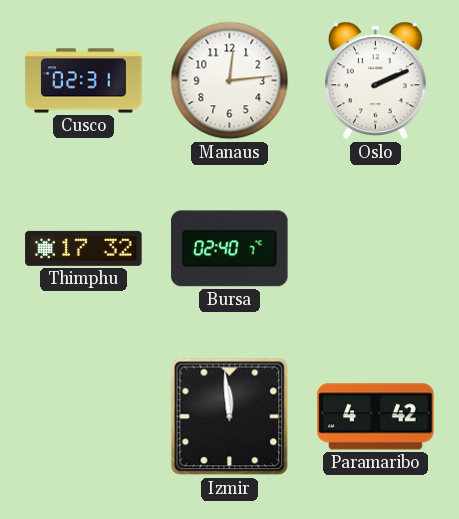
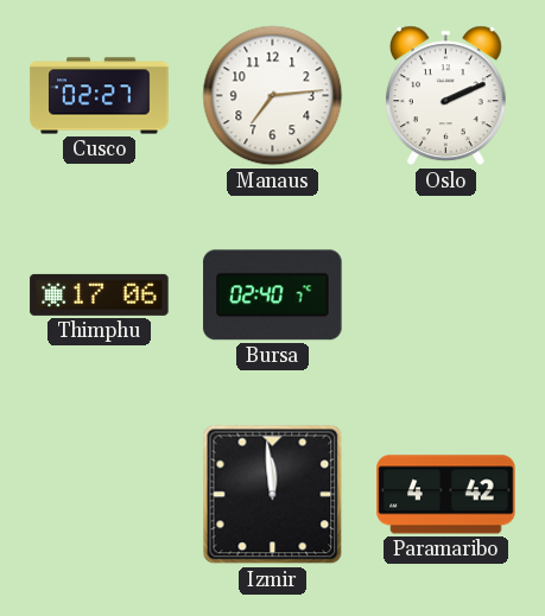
Cusco: 02:31 -> 02:27
Manaus: 12:14 -> 7:14
Thimphu: 17:32 -> 17:06
